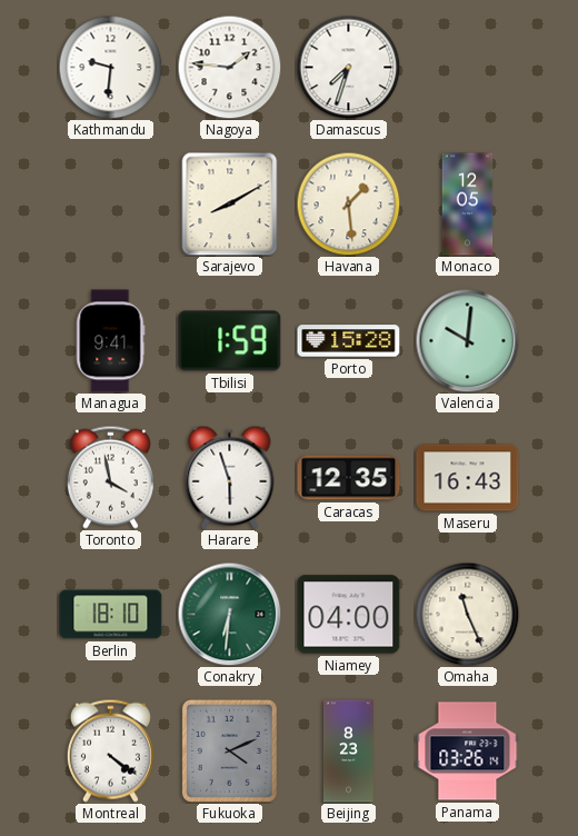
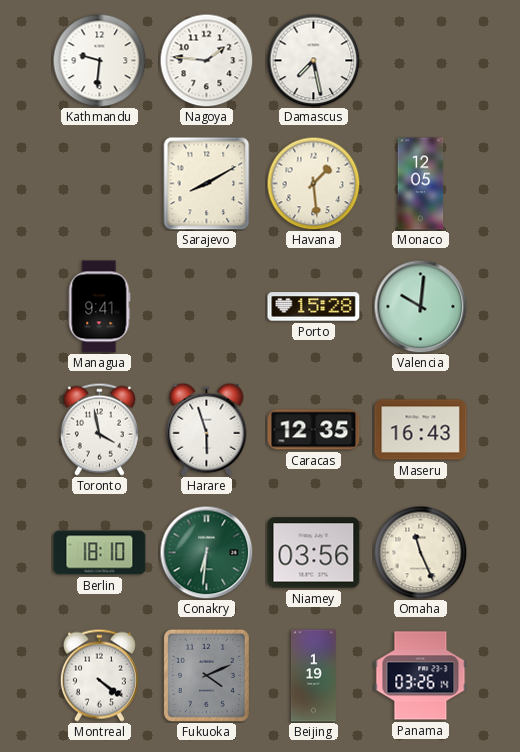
Damascus: 7:33 -> 7:28
Tbilisi: 1:59 -> none
Niamey: 04:00 -> 03:56
Beijing: 8:23 -> 1:19
